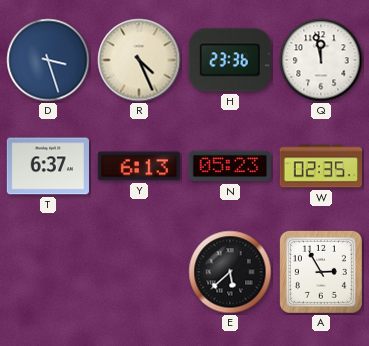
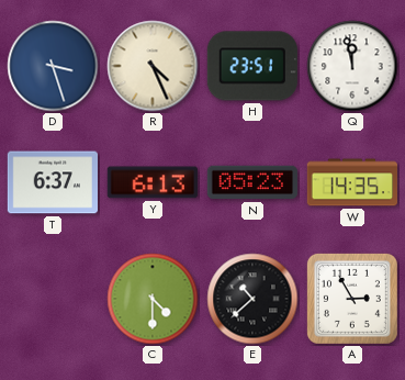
H: 23:36 -> 23:51
W: 02:35 -> 14:35
C: none -> 4:30
E: 5:38 -> 10:38
